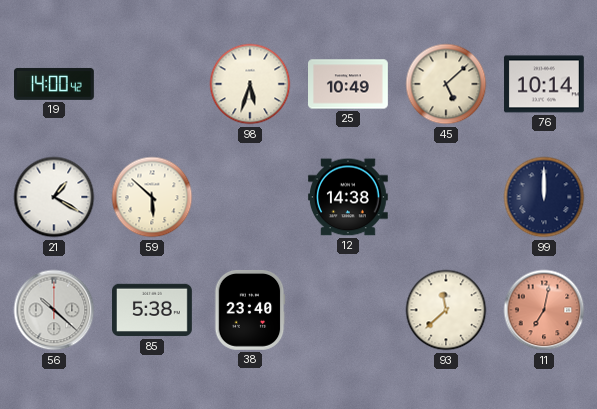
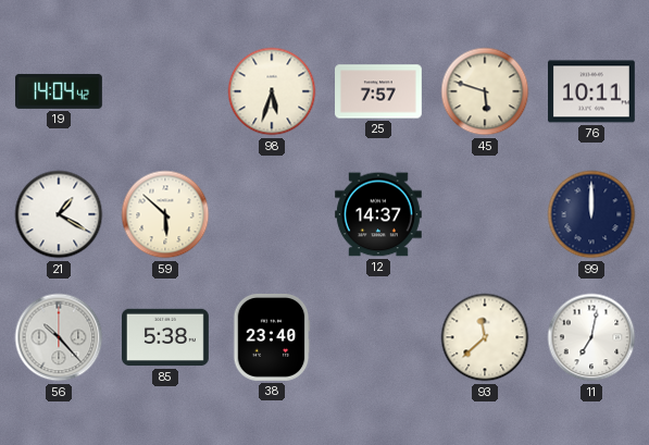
19: 14:00 -> 14:04
25: 10:49 -> 7:57
45: 5:08 -> 5:48
76: 10:14 -> 10:11
12: 14:38 -> 14:37
56: 10:22 -> 10:23
11 dial: salmon -> white
